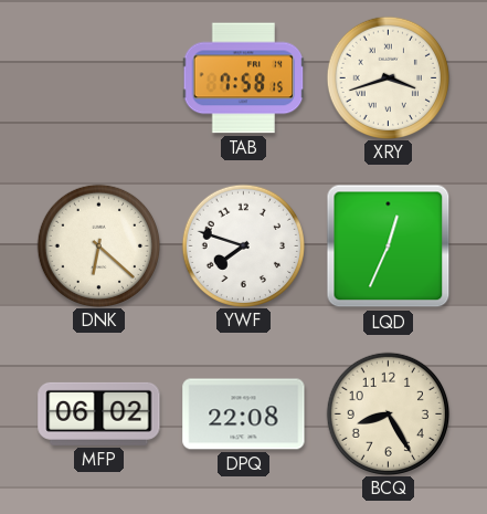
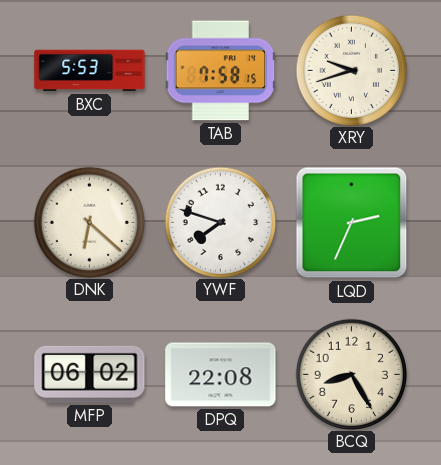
BXC: none -> 5:53
XRY: 3:42 -> 9:42
LQD: 12:34 -> 2:34
